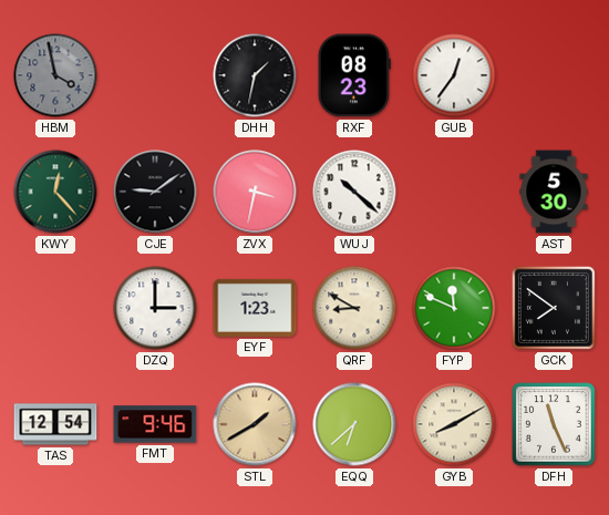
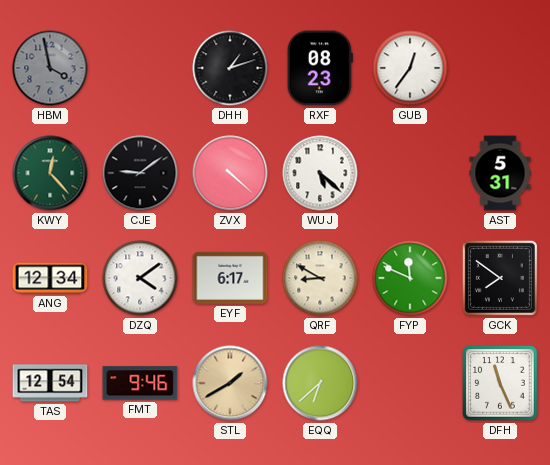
DHH: 1:32 -> 1:12
ZVX: 3:32 -> 4:22
WUJ: 10:22 -> 5:22
AST: 5:30 -> 5:31
ANG: none -> 12:34
DZQ: 3:00 -> 4:09
EYF: 1:23 -> 6:17
GYB: 8:10 -> none
